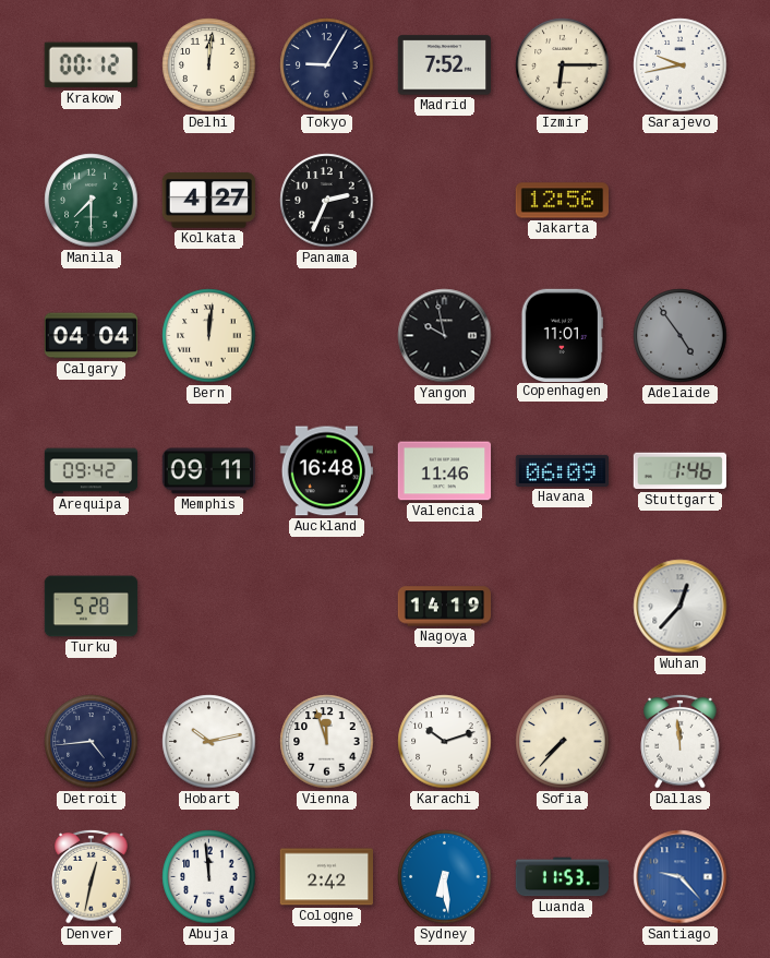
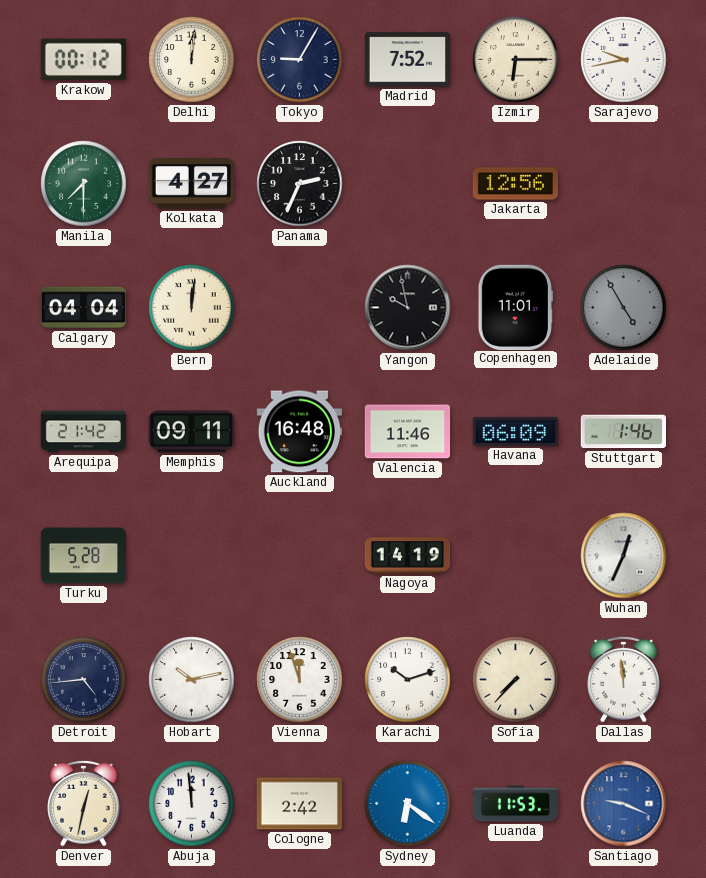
Adelaide: 4:54 -> 4:55
Arequipa: 09:42 -> 21:42
Wuhan: 12:37 -> 12:34
Sydney: 6:29 -> 6:21
Santiago: 9:23 -> 9:19
